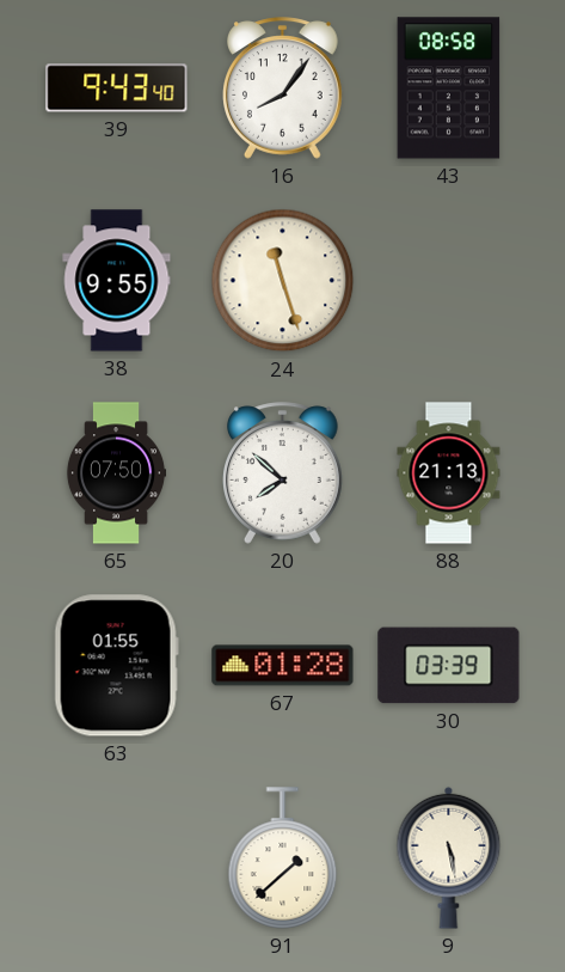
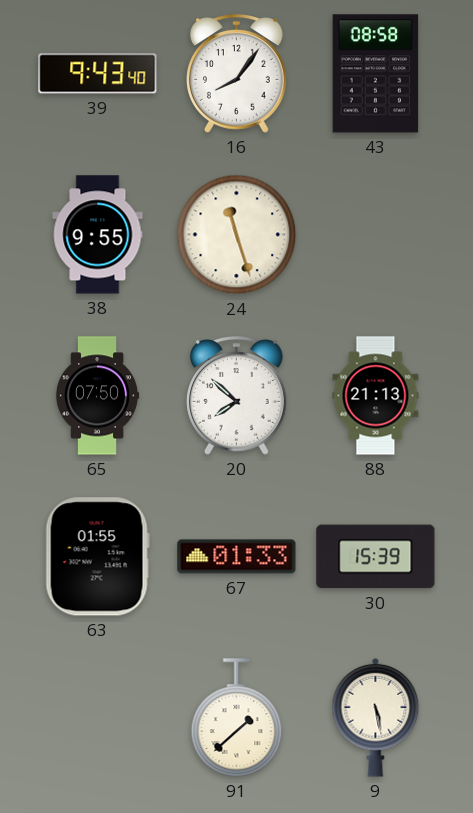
67: 01:28 -> 01:33
30: 03:39 -> 15:39
